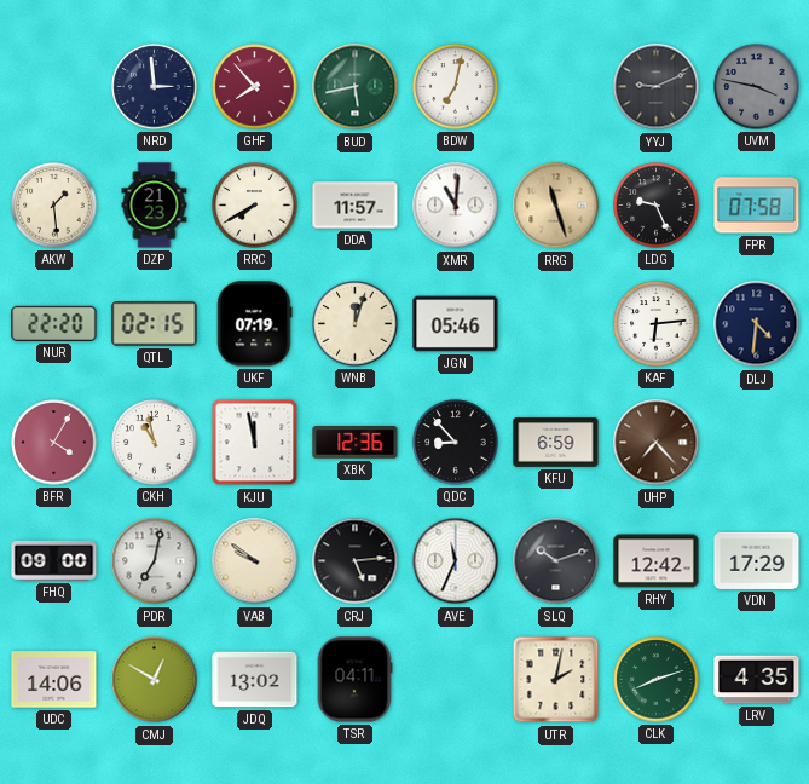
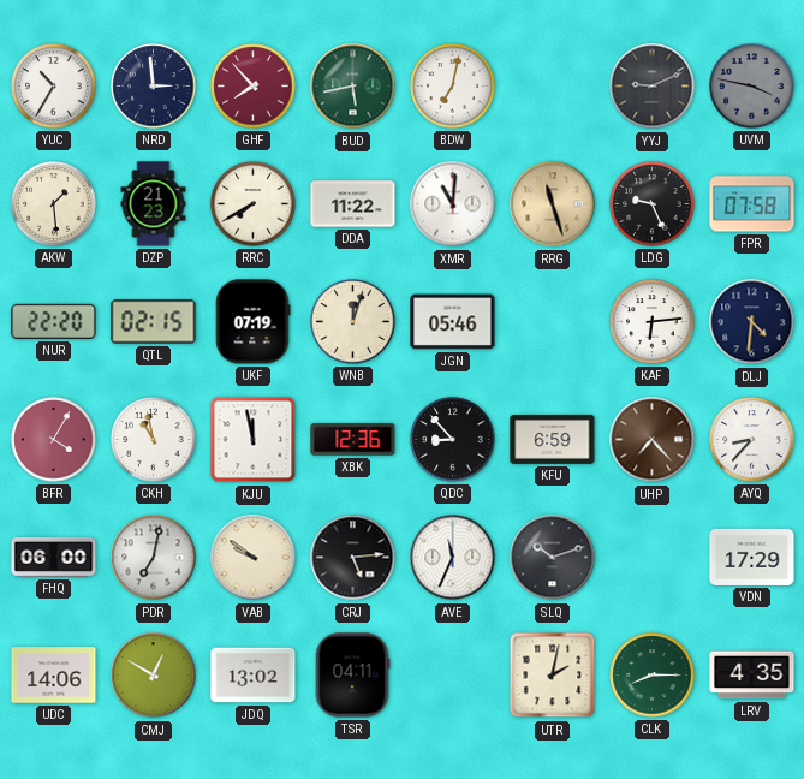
YUC: none -> 10:35
DDA: 11:57 -> 11:22
AYQ: none -> 8:37
FHQ: 09:00 -> 06:00
RHY: 12:42 -> none
CLK: 8:12 -> 8:15
